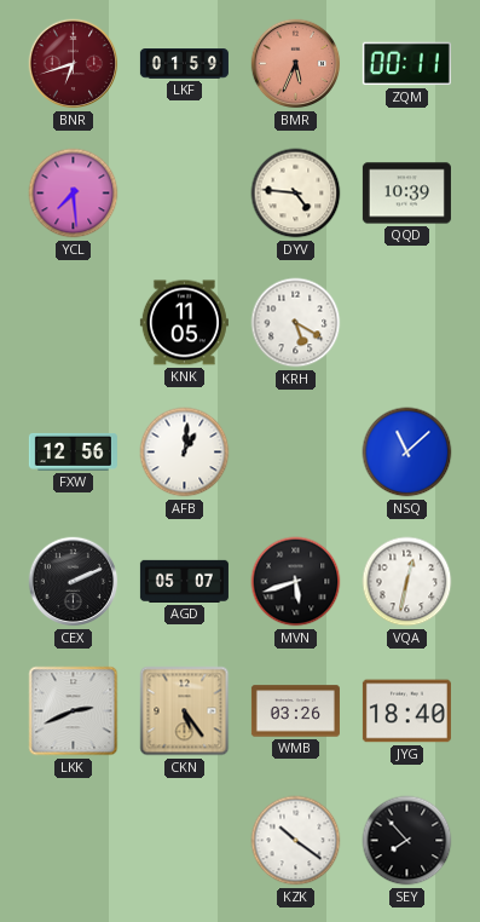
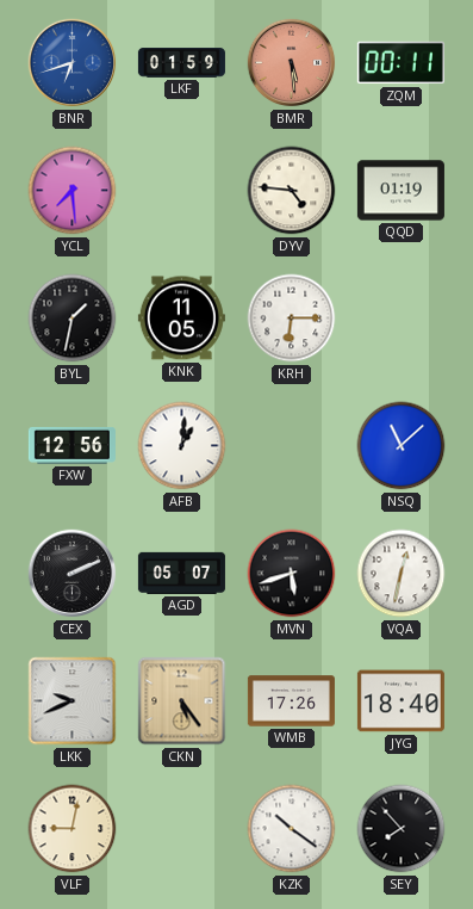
BNR dial: burgundy -> blue
BMR: 5:34 -> 5:29
QQD: 10:39 -> 01:19
BYL: none -> 1:32
KRH: 5:20 -> 6:15
LKK: 2:41 -> 9:41
WMB: 03:26 -> 17:26
VLF: none -> 9:02
